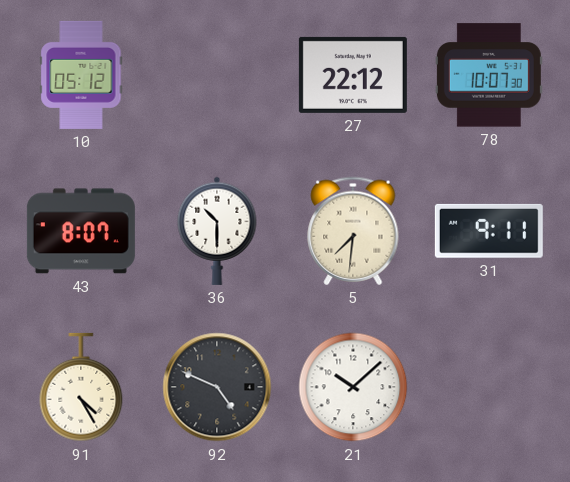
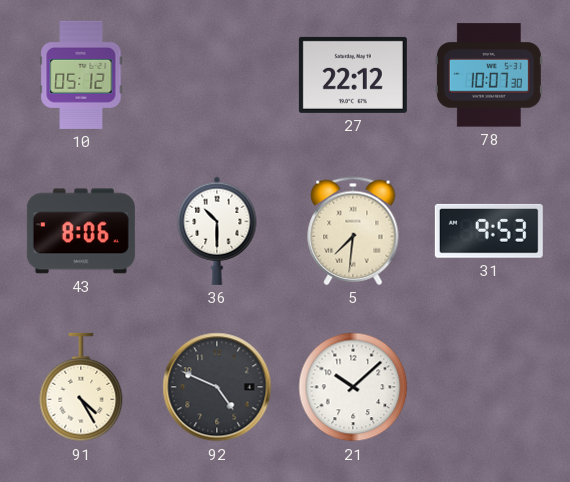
43: 8:07 -> 8:06
31: 9:11 -> 9:53
